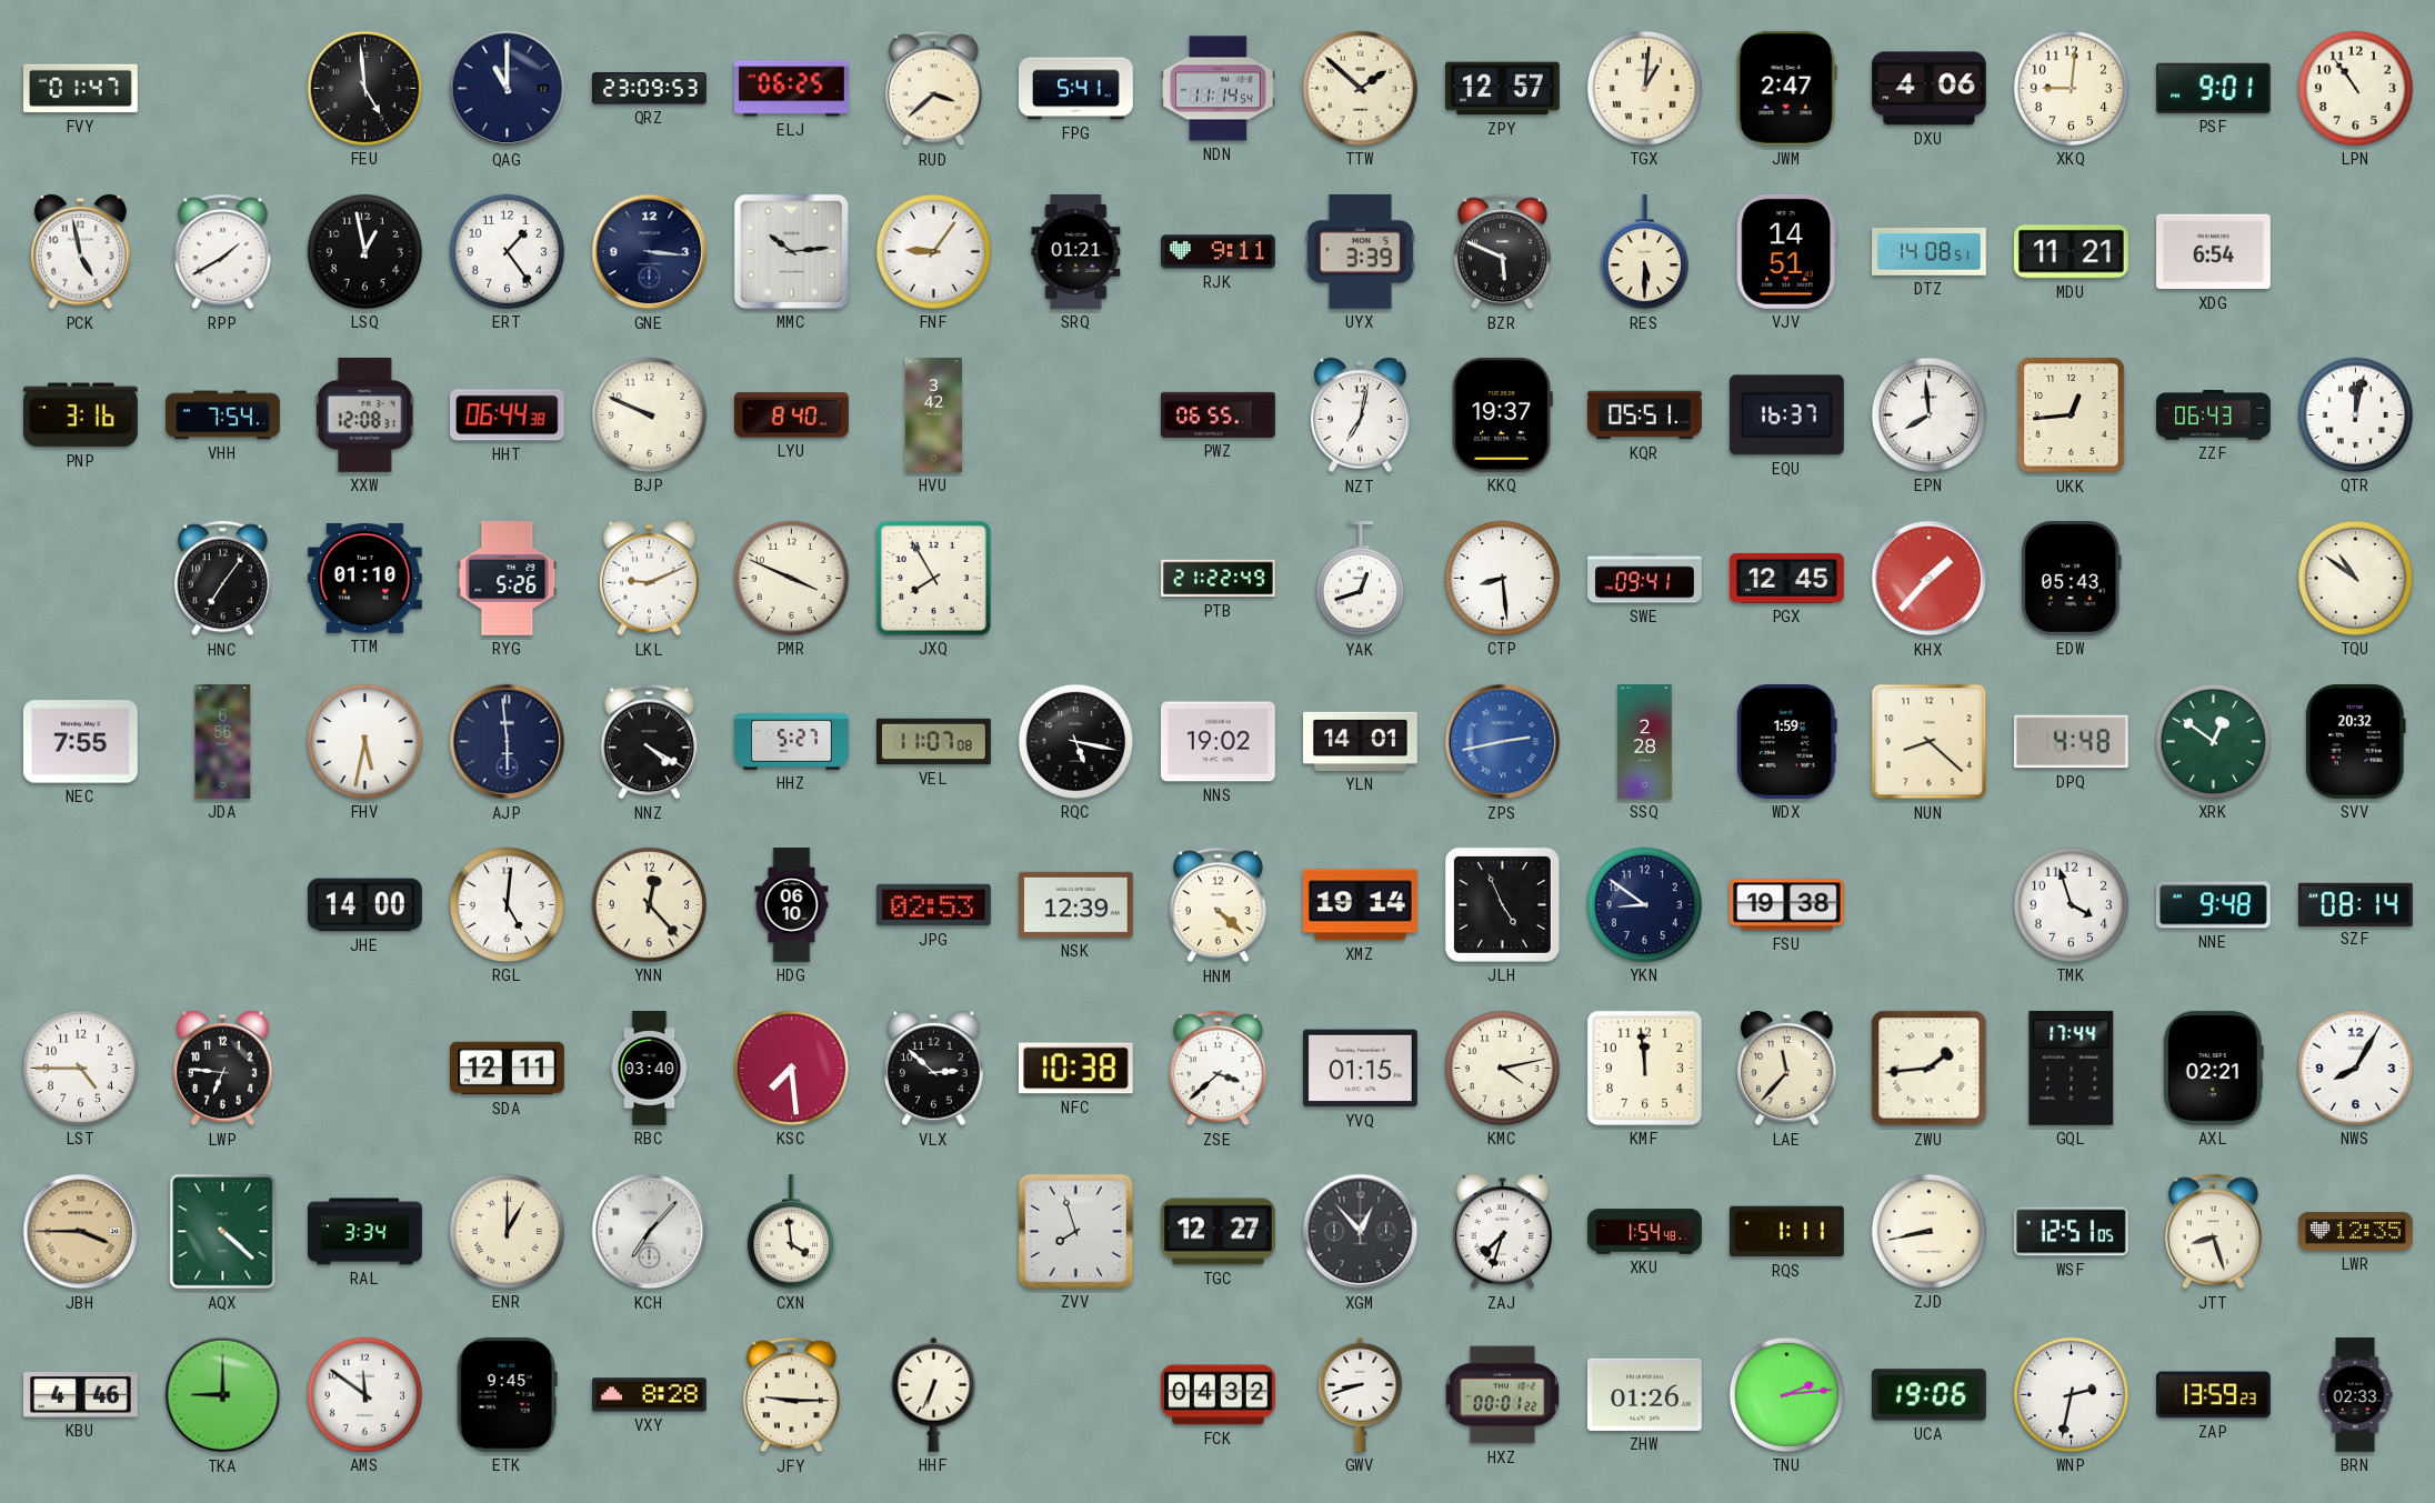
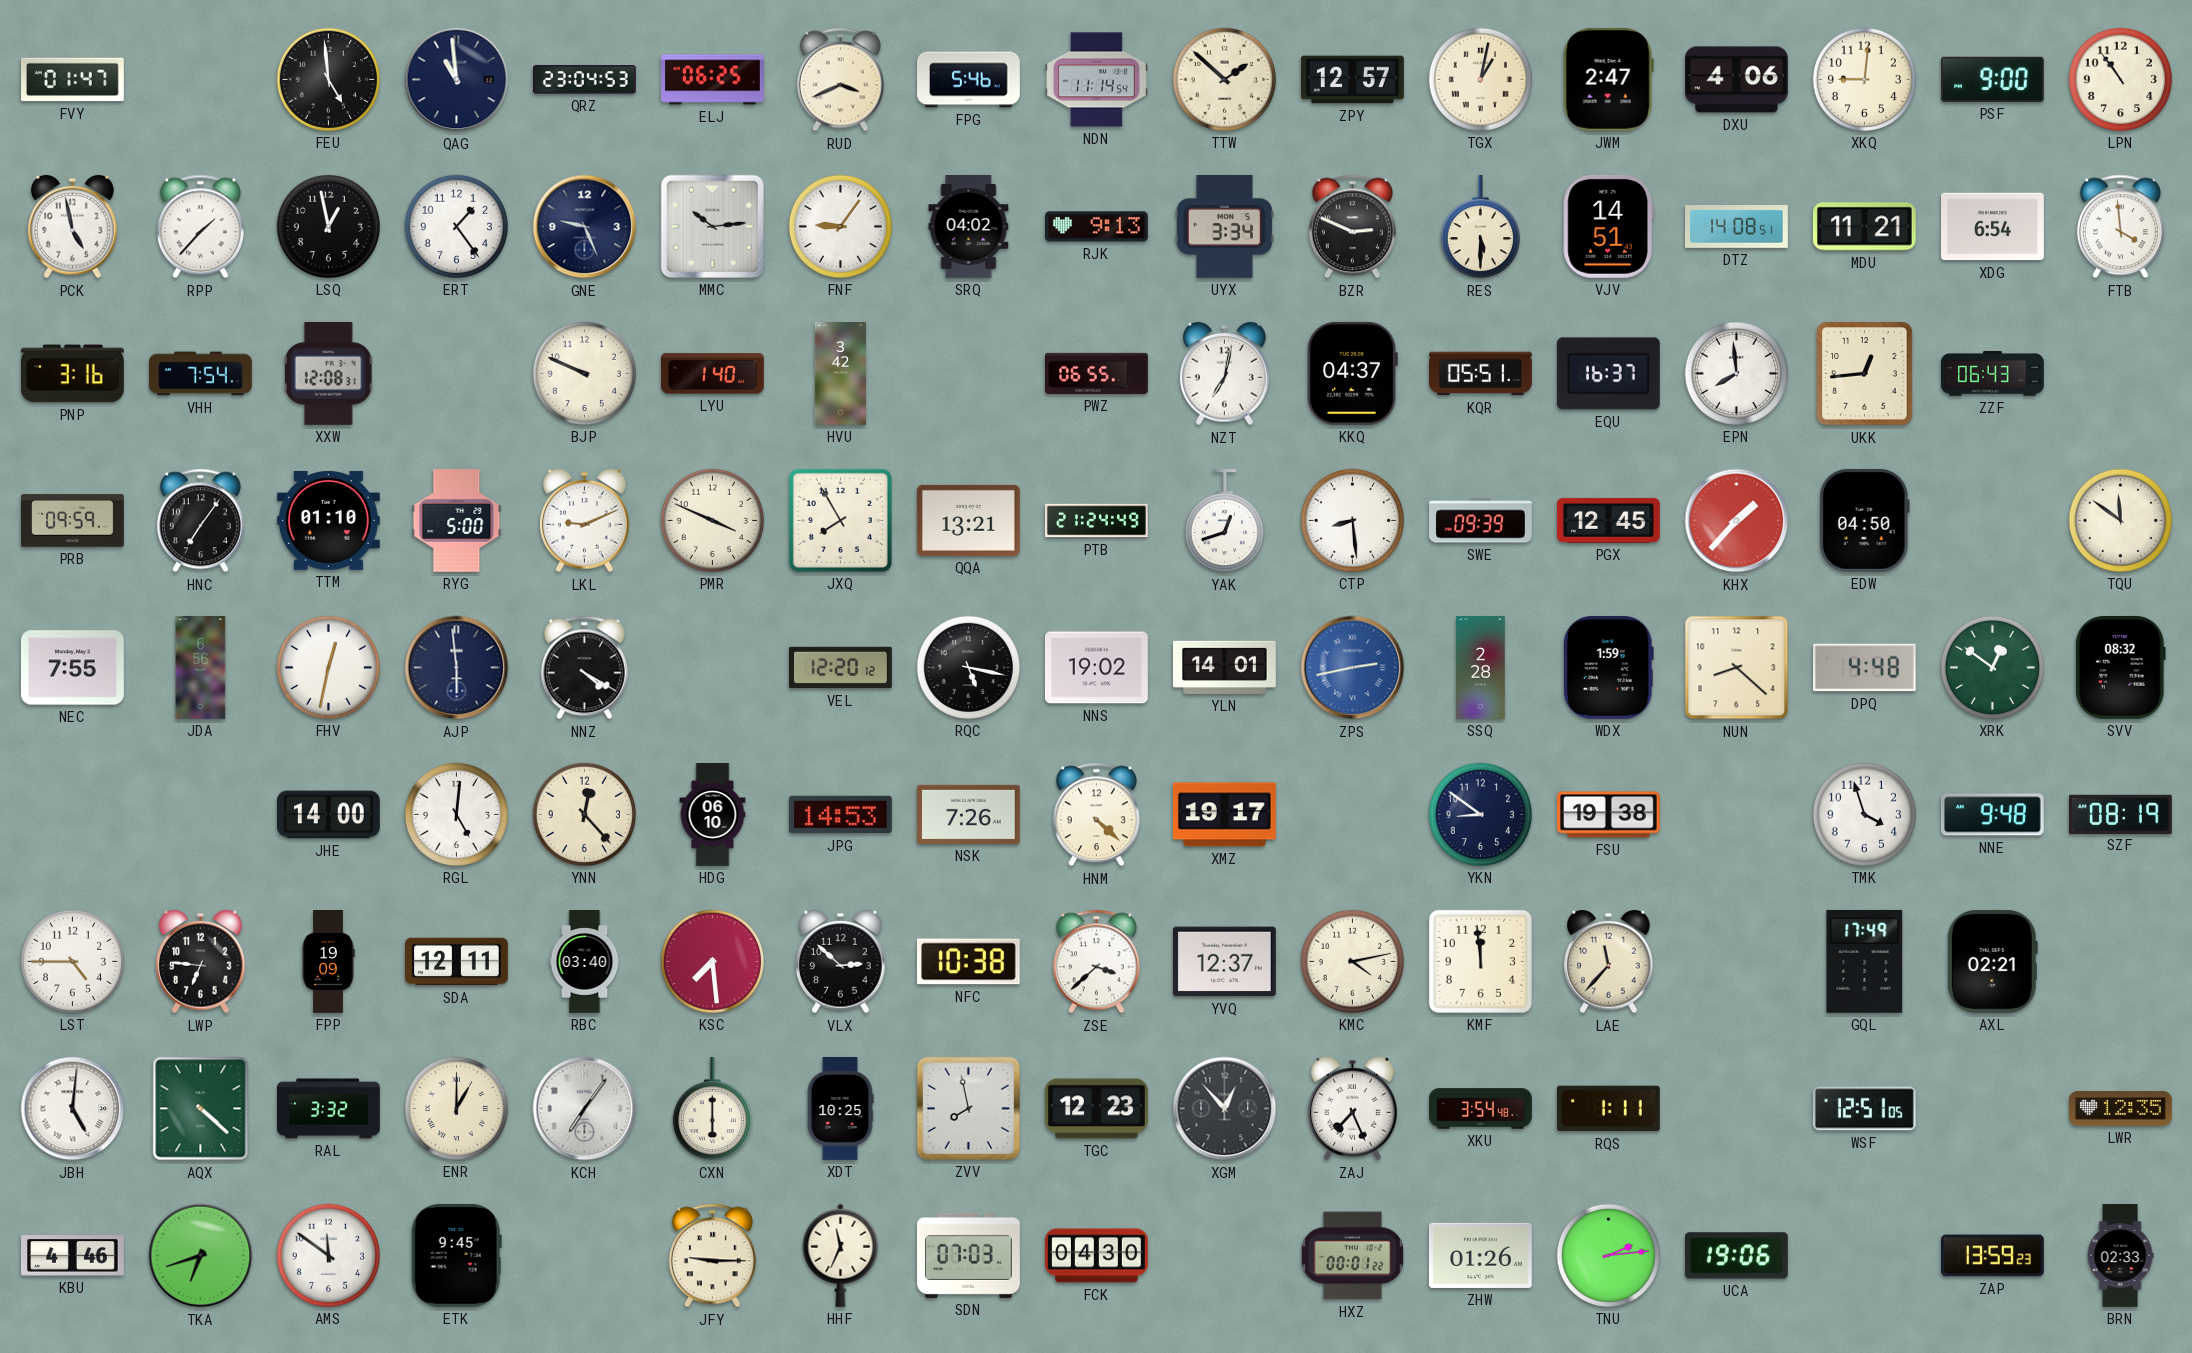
QAG: 11:00 -> 10:59
QRZ: 23:09 -> 23:04
RUD: 3:38 -> 3:41
FPG: 5:41 -> 5:46
TGX: 1:01 -> 1:02
PSF: 9:01 -> 9:00
RPP: 1:40 -> 1:37
GNE: 3:16 -> 9:26
SRQ: 01:21 -> 04:02
RJK: 9:11 -> 9:13
UYX: 3:39 -> 3:34
BZR: 5:49 -> 2:49
FTB: none -> 3:59
HHT: 06:44 -> none
LYU: 8:40 -> 1:40
KKQ: 19:37 -> 04:37
QTR: 12:02 -> none
PRB: none -> 09:59
RYG: 5:26 -> 5:00
QQA: none -> 13:21
PTB: 21:22 -> 21:24
SWE: 09:41 -> 09:39
EDW: 05:43 -> 04:50
TQU: 10:51 -> 11:51
FHV: 5:32 -> 12:32
HHZ: 5:27 -> none
VEL: 11:07 -> 12:20
SVV: 20:32 -> 08:32
JPG: 02:53 -> 14:53
NSK: 12:39 -> 7:26
XMZ: 19:14 -> 19:17
JLH: 4:56 -> none
SZF: 08:14 -> 08:19
FPP: none -> 19:09
YVQ: 01:15 -> 12:37
ZWU: 1:44 -> none
GQL: 17:44 -> 17:49
NWS: 8:05 -> none
JBH: 3:45 -> 5:01
JBH dial: champagne -> white
RAL: 3:34 -> 3:32
KCH: 7:07 -> 7:06
CXN: 3:59 -> 6:00
XDT: none -> 10:25
ZVV: 7:57 -> 7:58
TGC: 12:27 -> 12:23
ZAJ: 7:33 -> 7:26
XKU: 1:54 -> 3:54
ZJD: 8:43 -> none
JTT: 8:27 -> none
TKA: 9:00 -> 6:42
VXY: 8:28 -> none
HHF: 6:34 -> 11:34
SDN: none -> 07:03
FCK: 04:32 -> 04:30
GWV: 8:42 -> none
WNP: 2:32 -> none
